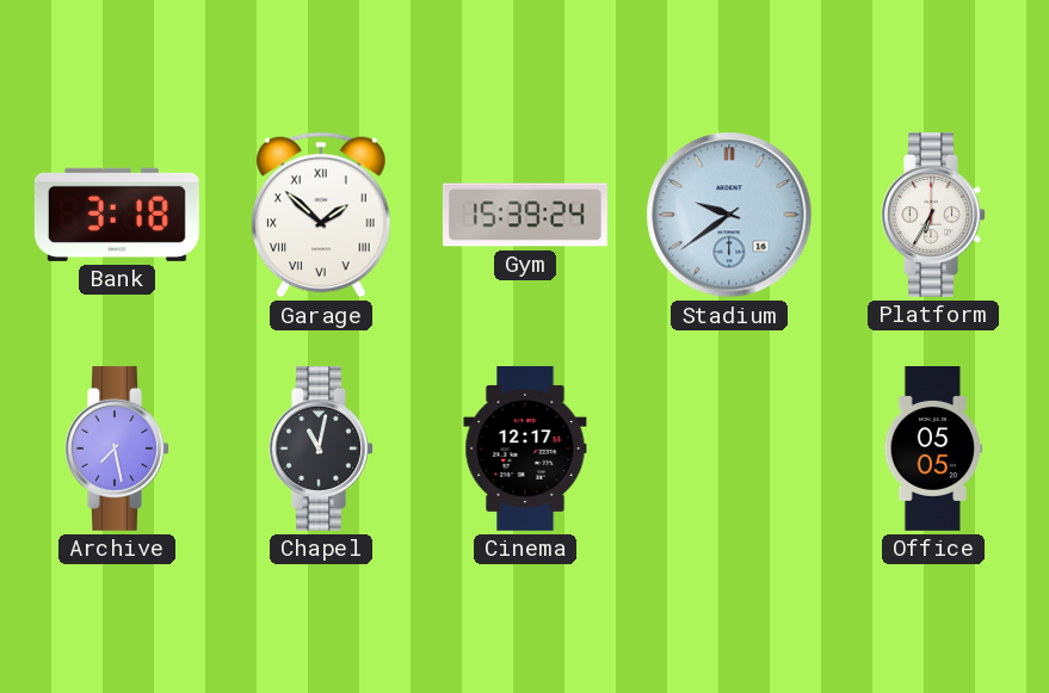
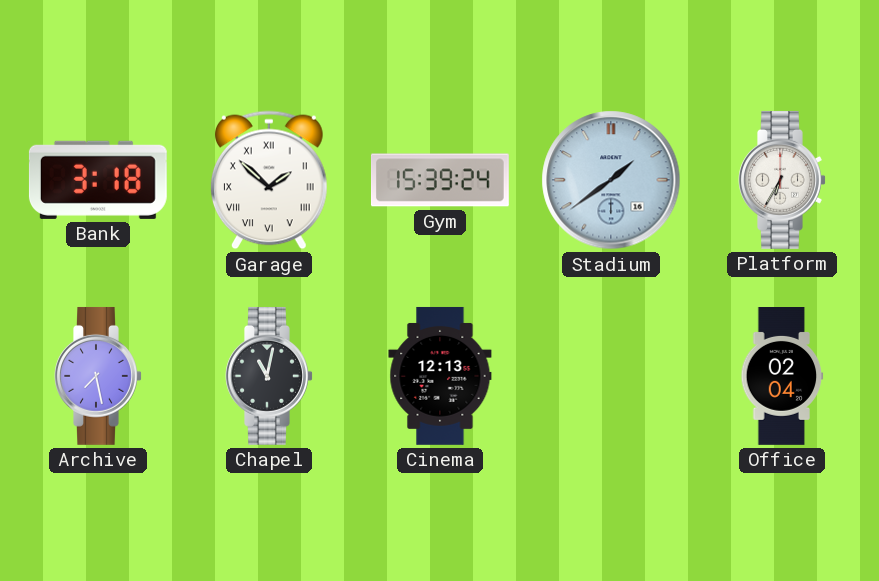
Stadium: 9:39 -> 1:39
Cinema: 12:17 -> 12:13
Office: 05:05 -> 02:04
